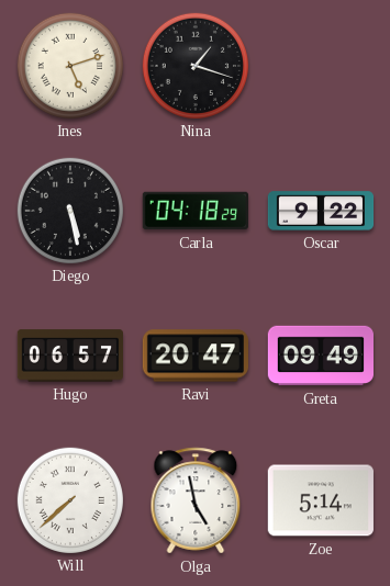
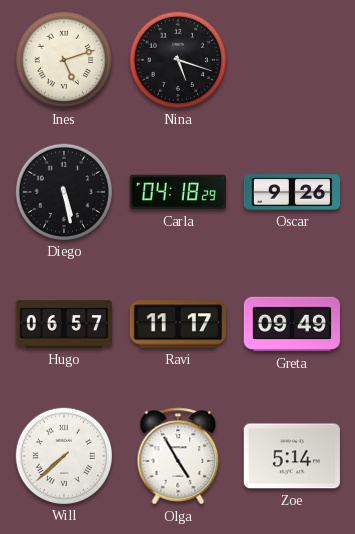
Nina: 1:18 -> 5:18
Oscar: 9:22 -> 9:26
Ravi: 20:47 -> 11:17
Olga: 4:58 -> 4:55
